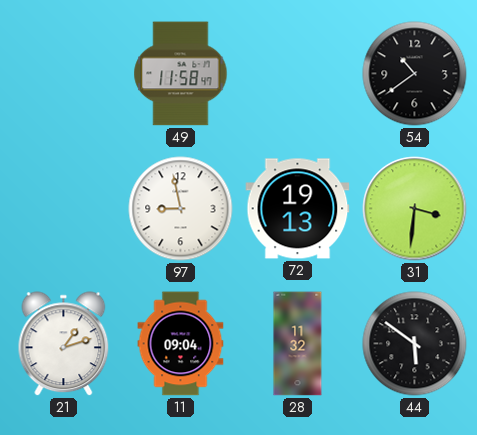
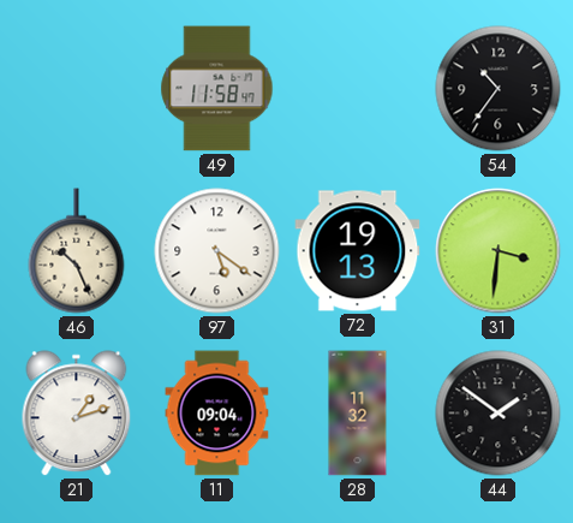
54: 10:39 -> 10:36
46: none -> 10:26
97: 8:58 -> 5:21
44: 5:51 -> 1:51
